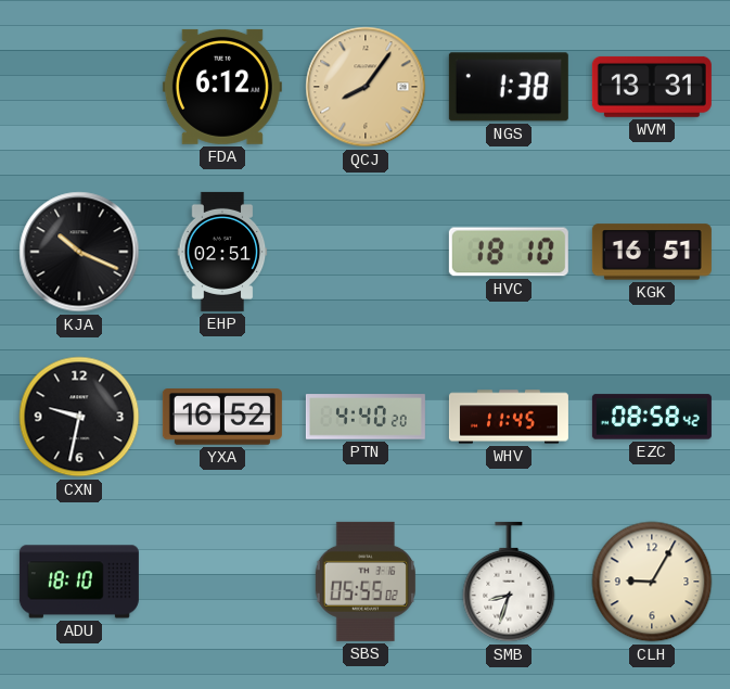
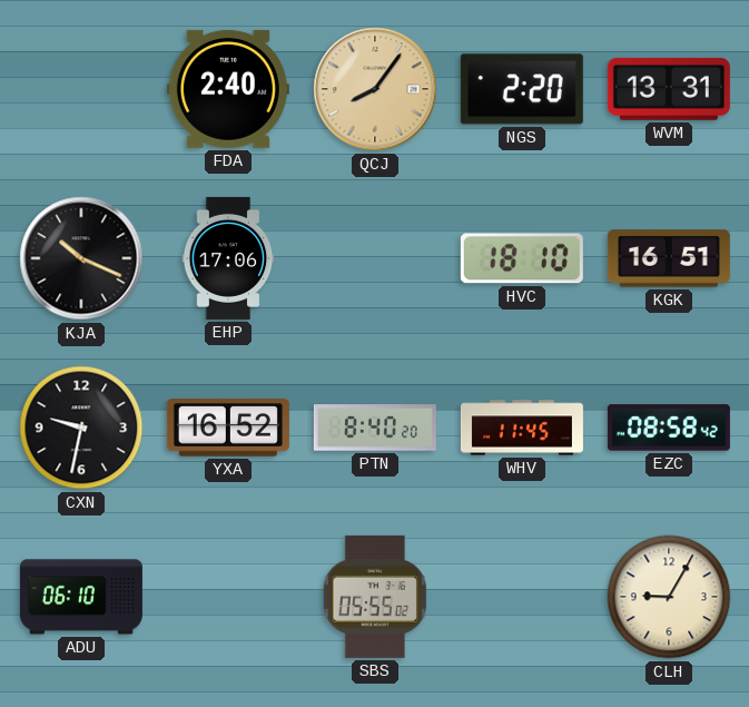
FDA: 6:12 -> 2:40
NGS: 1:38 -> 2:20
EHP: 02:51 -> 17:06
PTN: 4:40 -> 8:40
ADU: 18:10 -> 06:10
SMB: 8:33 -> none
